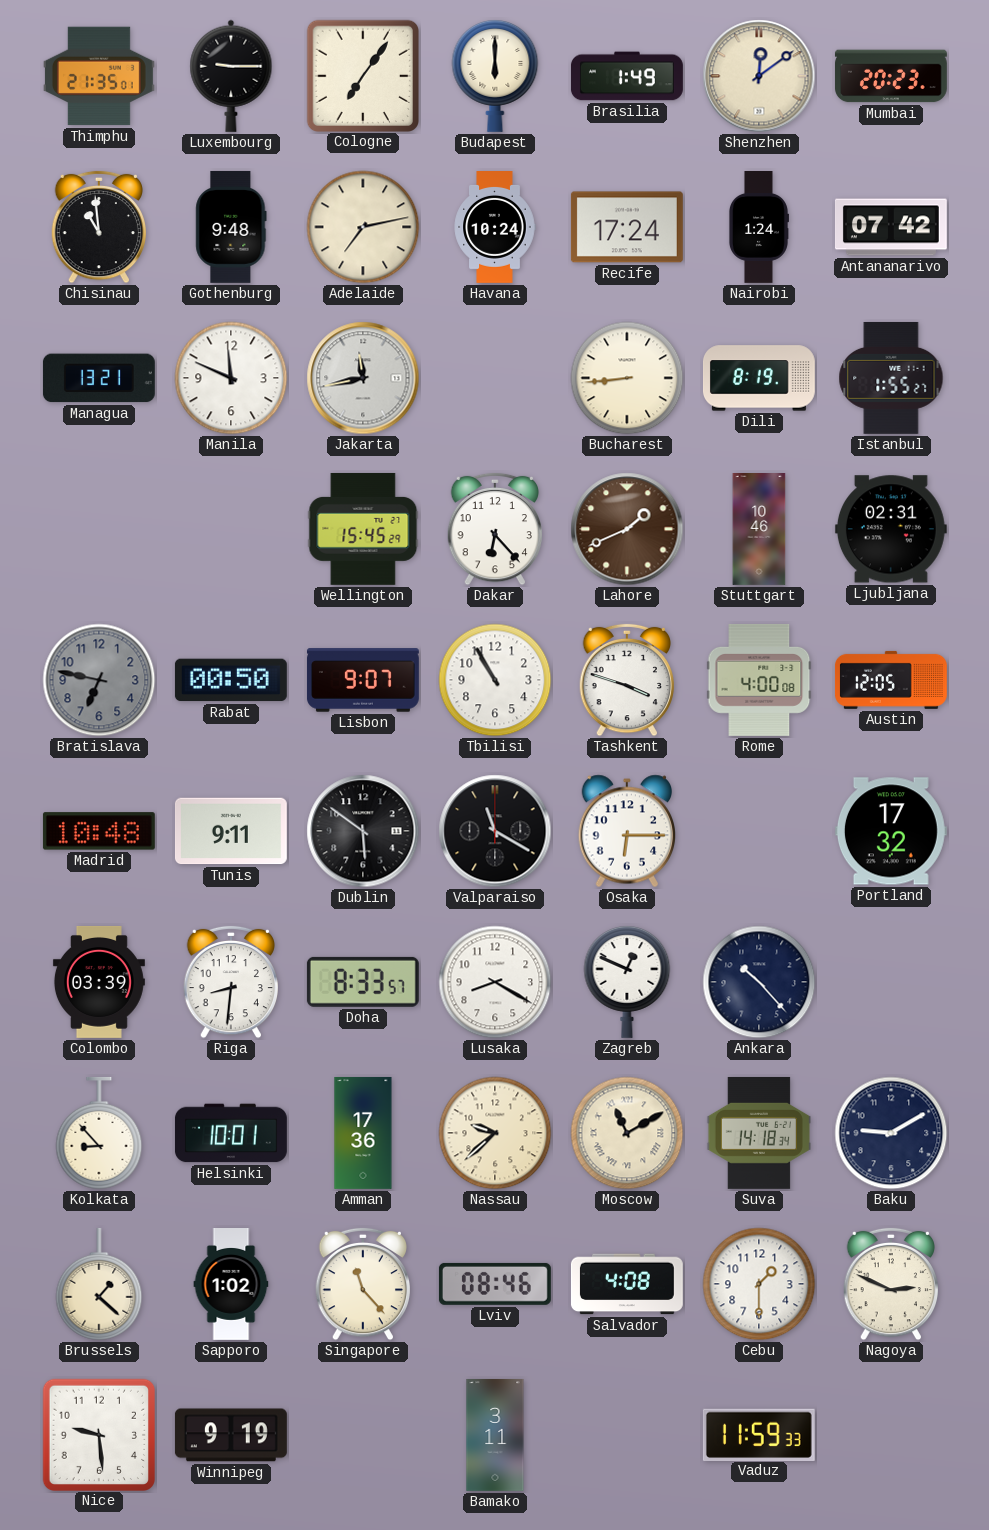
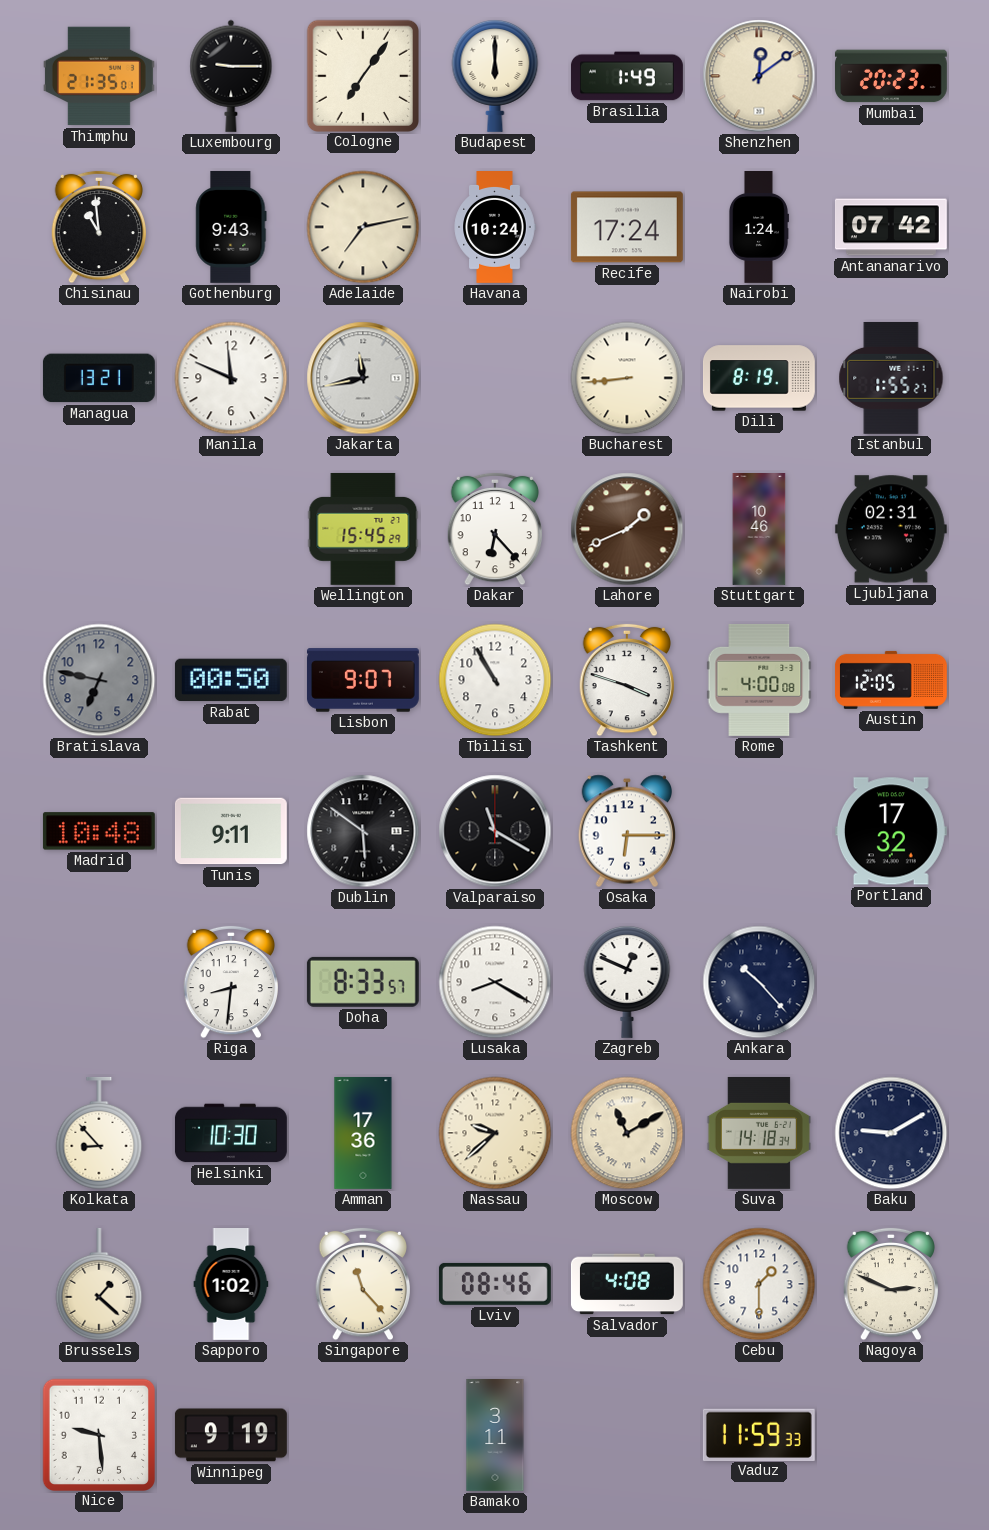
Gothenburg: 9:48 -> 9:43
Colombo: 03:39 -> none
Helsinki: 10:01 -> 10:30
